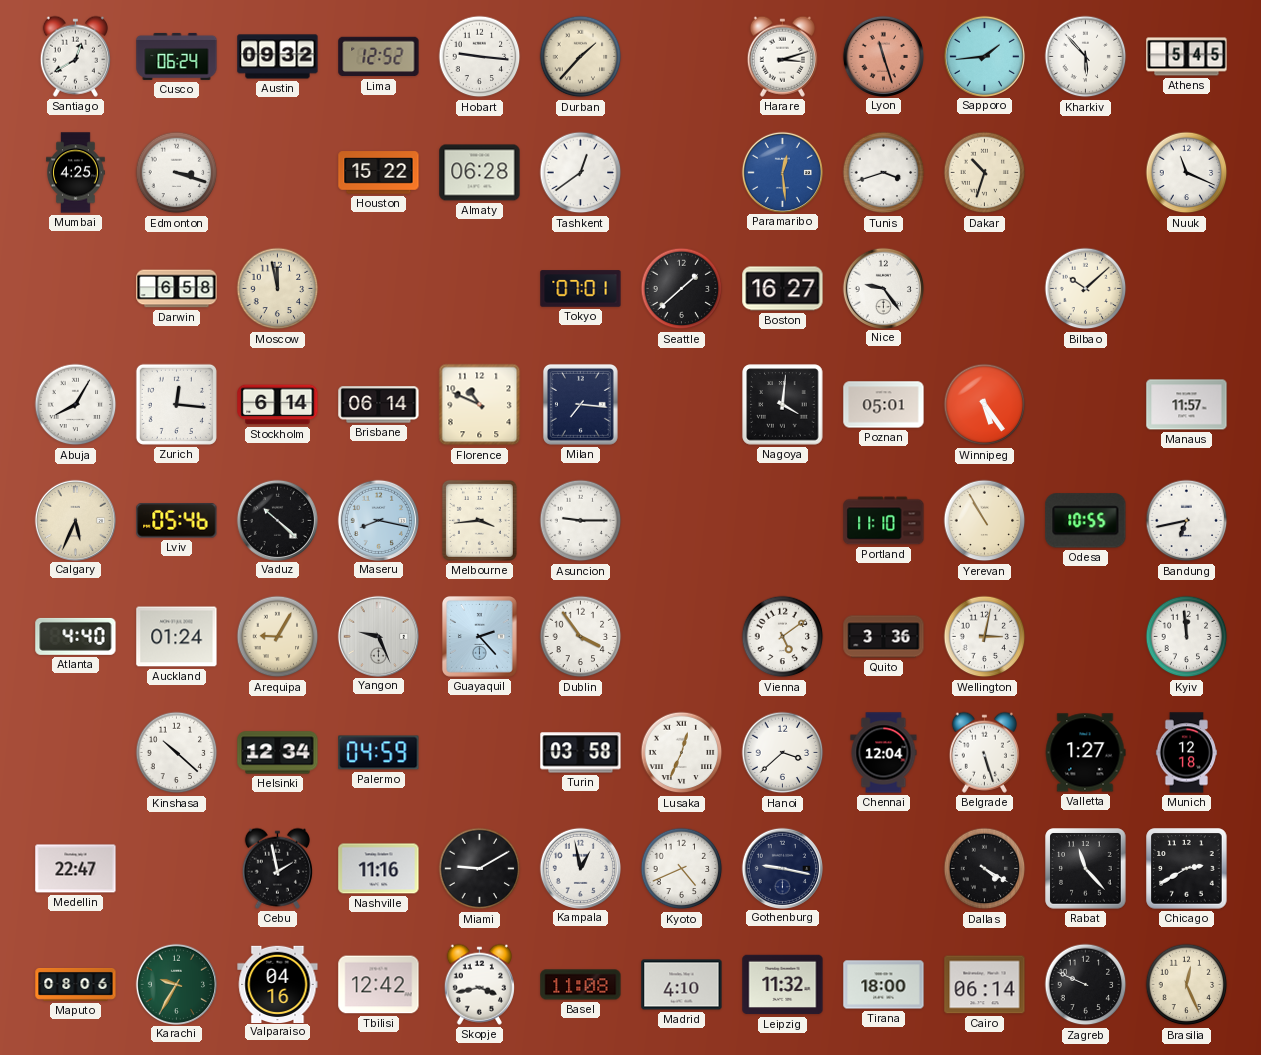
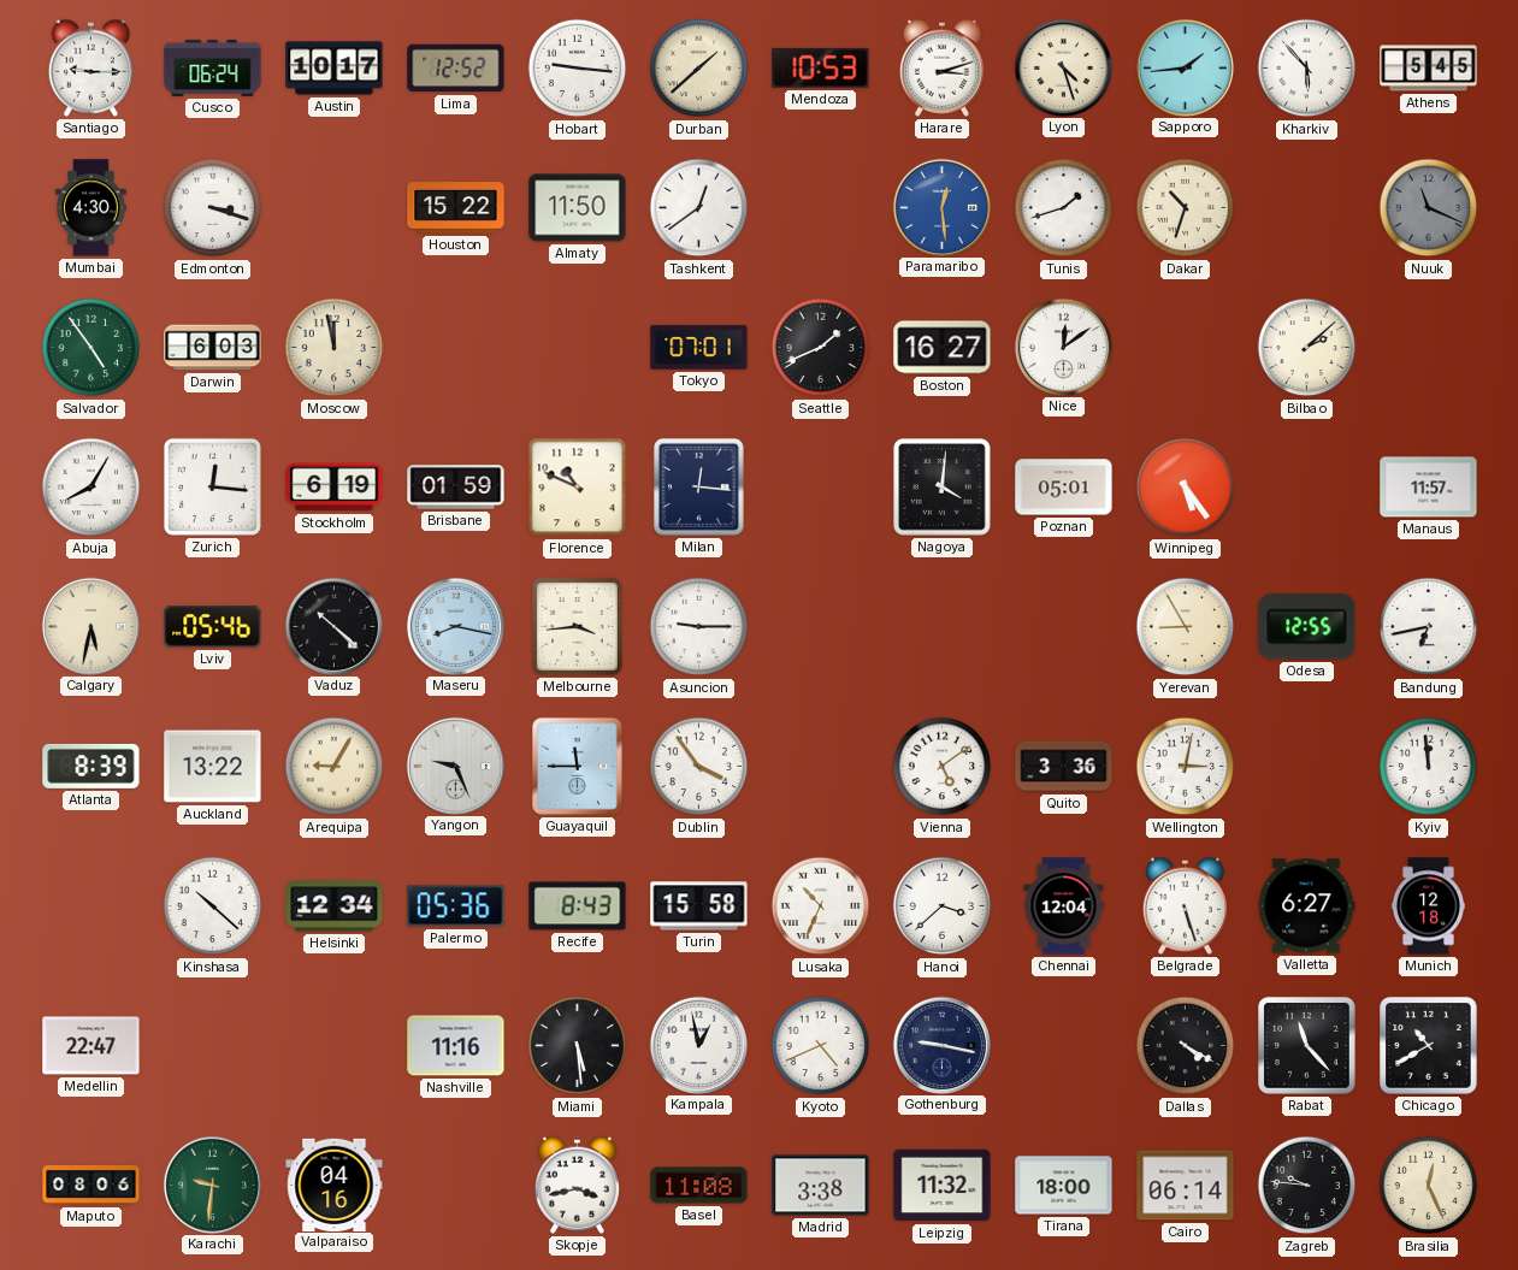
Santiago: 12:40 -> 9:15
Austin: 09:32 -> 10:17
Durban: 1:37 -> 1:38
Mendoza: none -> 10:53
Lyon: 11:27 -> 4:27
Lyon dial: salmon -> cream
Mumbai: 4:25 -> 4:30
Almaty: 06:28 -> 11:50
Tunis: 3:42 -> 1:42
Nuuk dial: white -> grey
Salvador: none -> 4:54
Darwin: 6:58 -> 6:03
Seattle: 1:38 -> 1:41
Nice: 9:24 -> 12:09
Bilbao: 10:08 -> 2:08
Stockholm: 6:14 -> 6:19
Brisbane: 06:14 -> 01:59
Milan: 7:16 -> 12:16
Calgary: 5:34 -> 5:32
Portland: 11:10 -> none
Yerevan: 10:55 -> 8:55
Odesa: 10:55 -> 12:55
Atlanta: 4:40 -> 8:39
Auckland: 01:24 -> 13:22
Guayaquil: 2:23 -> 11:45
Palermo: 04:59 -> 05:36
Recife: none -> 8:43
Turin: 03:58 -> 15:58
Lusaka: 12:34 -> 10:34
Valletta: 1:27 -> 6:27
Cebu: 1:58 -> none
Miami: 9:10 -> 5:29
Chicago: 2:40 -> 10:40
Karachi: 9:35 -> 9:31
Tbilisi: 12:42 -> none
Madrid: 4:10 -> 3:38
Zagreb: 9:49 -> 9:46
